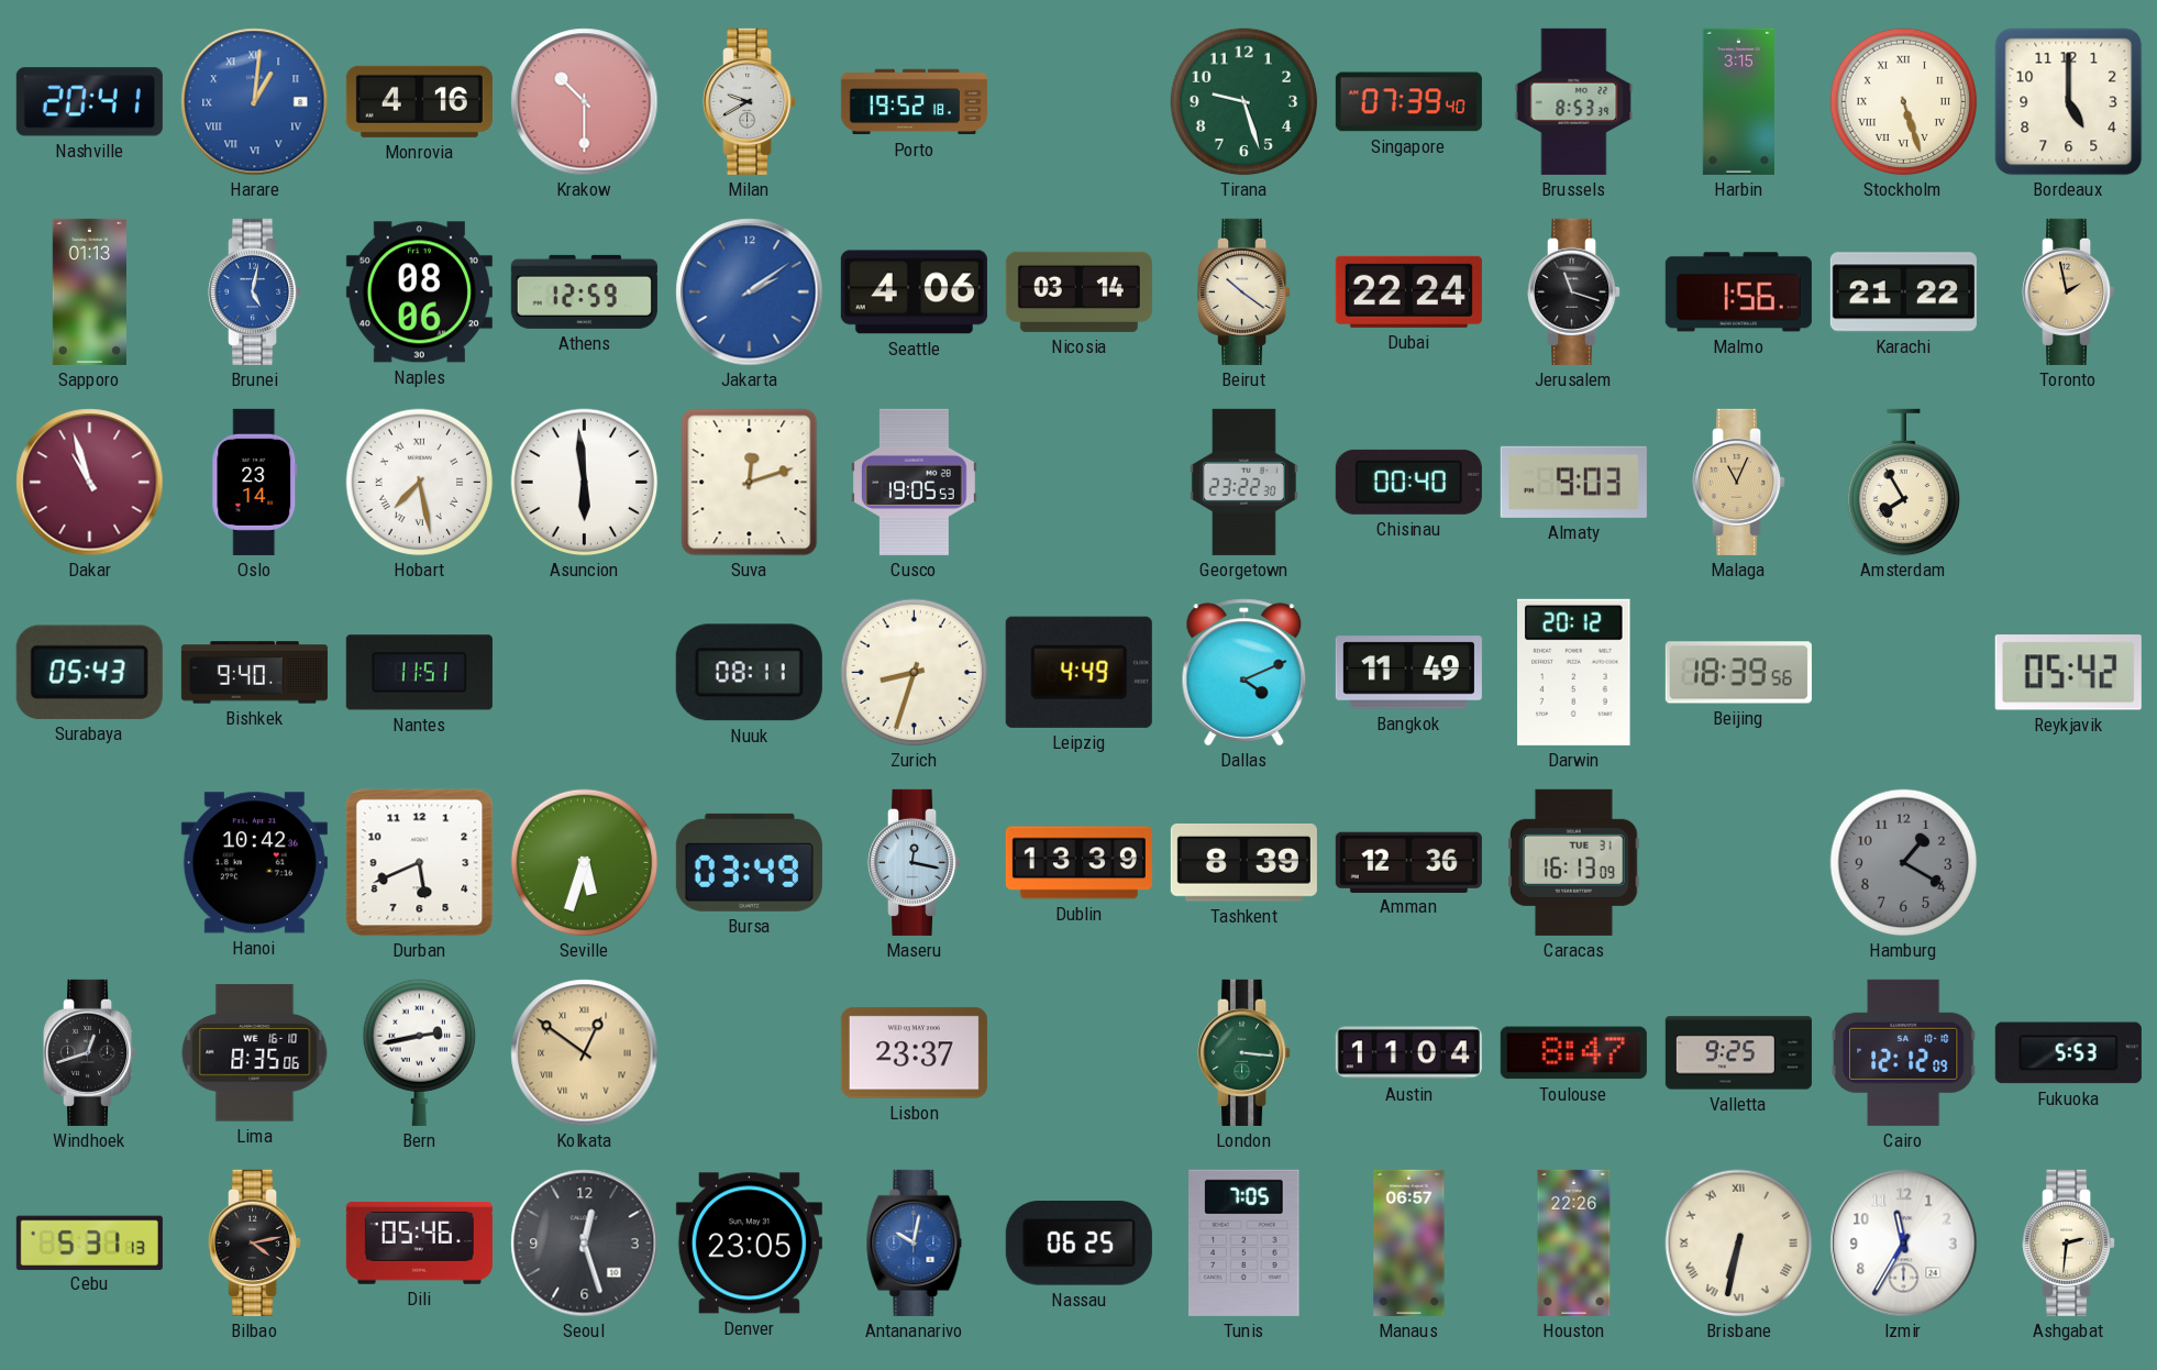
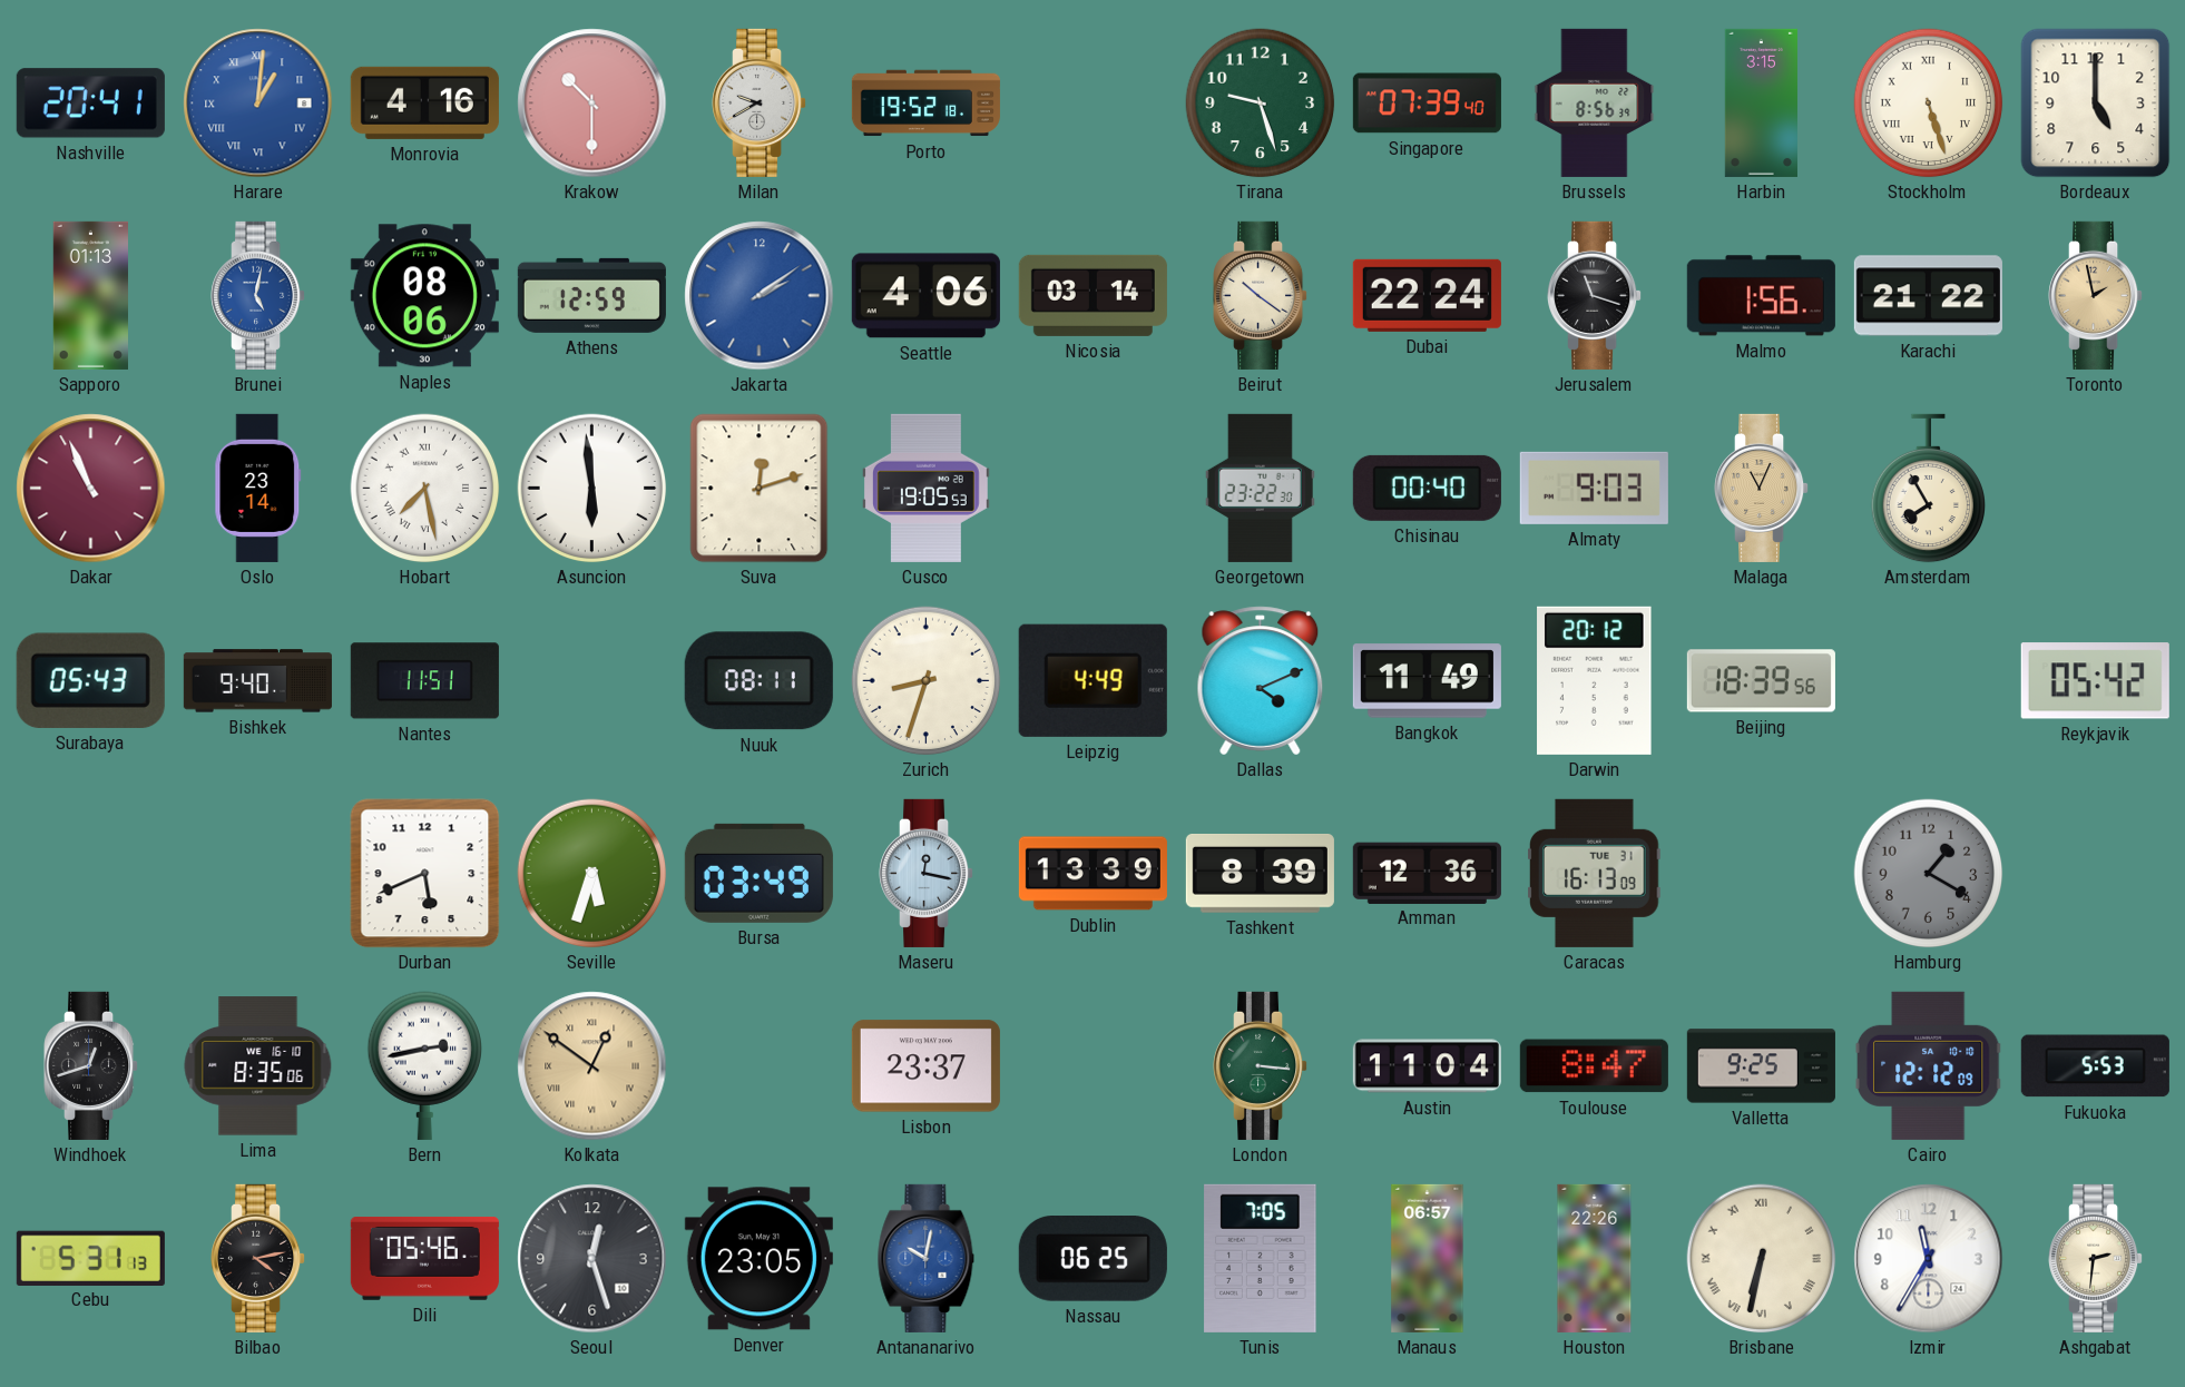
Brussels: 8:53 -> 8:56
Dakar: 10:57 -> 10:56
Hanoi: 10:42 -> none
